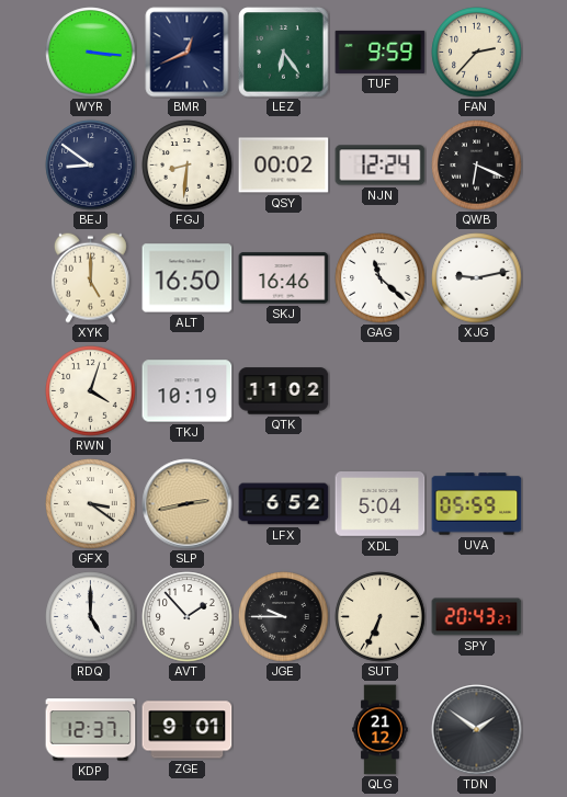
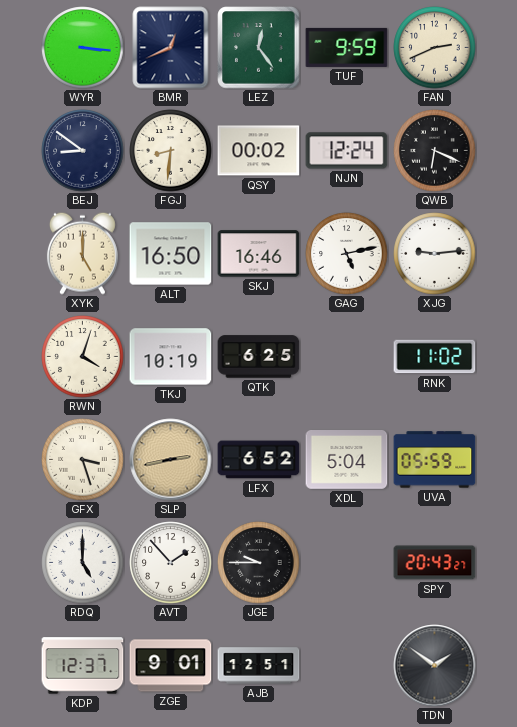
LEZ: 6:24 -> 12:24
FAN: 2:37 -> 2:41
GAG: 11:22 -> 5:13
XJG: 9:13 -> 9:14
QTK: 11:02 -> 6:25
RNK: none -> 11:02
GFX: 3:21 -> 3:27
SUT: 6:34 -> none
AJB: none -> 12:51
QLG: 21:12 -> none
